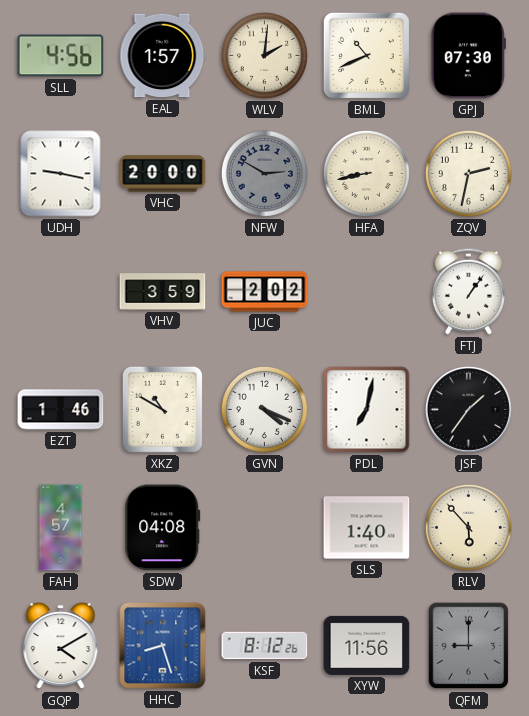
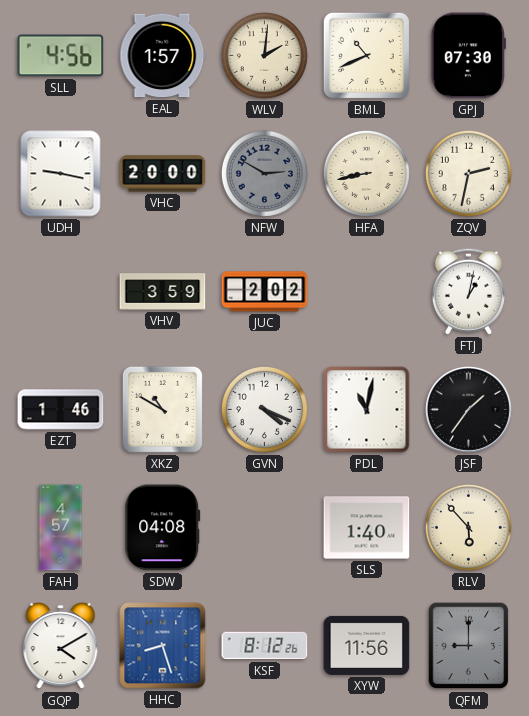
FTJ: 1:06 -> 1:02
PDL: 7:02 -> 11:02
